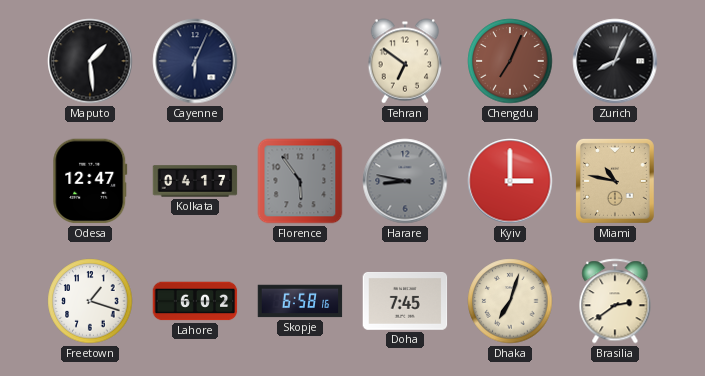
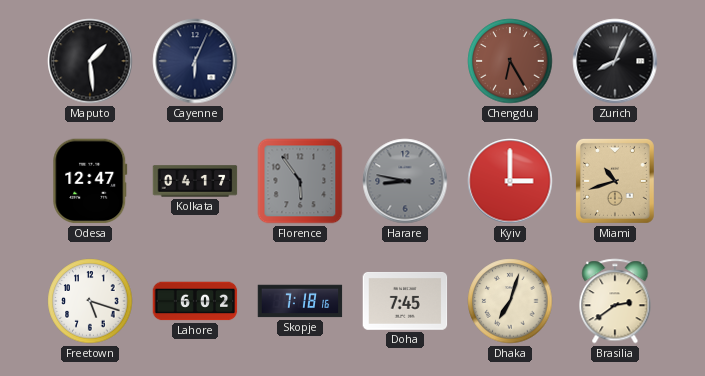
Tehran: 6:51 -> none
Chengdu: 7:04 -> 6:25
Miami: 10:47 -> 10:42
Freetown: 1:18 -> 5:18
Skopje: 6:58 -> 7:18
